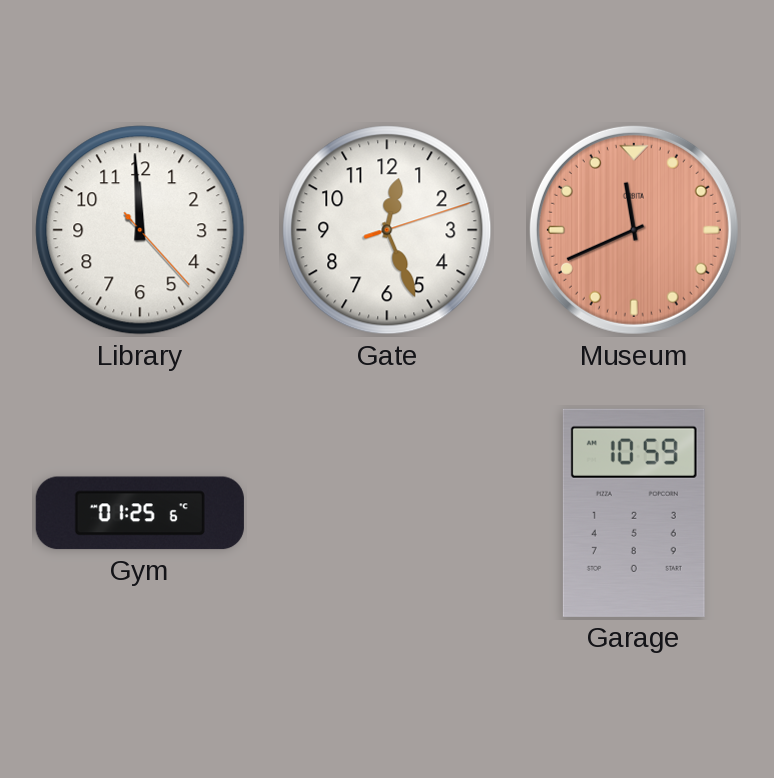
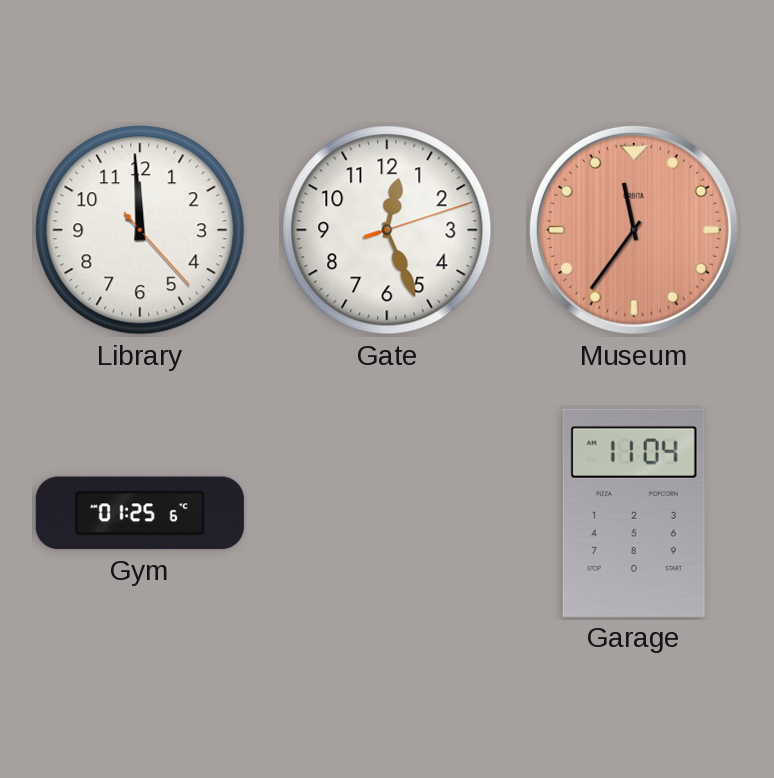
Museum: 11:41 -> 11:36
Garage: 10:59 -> 11:04
